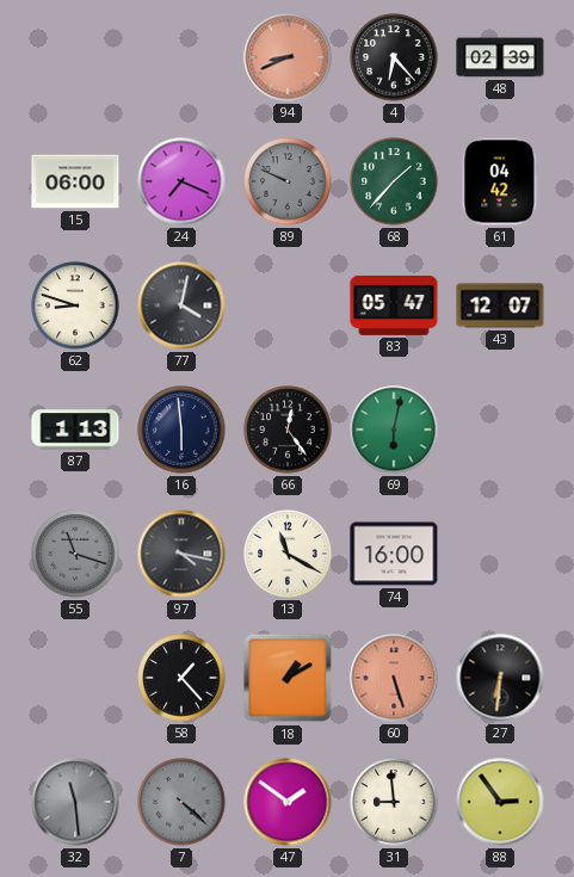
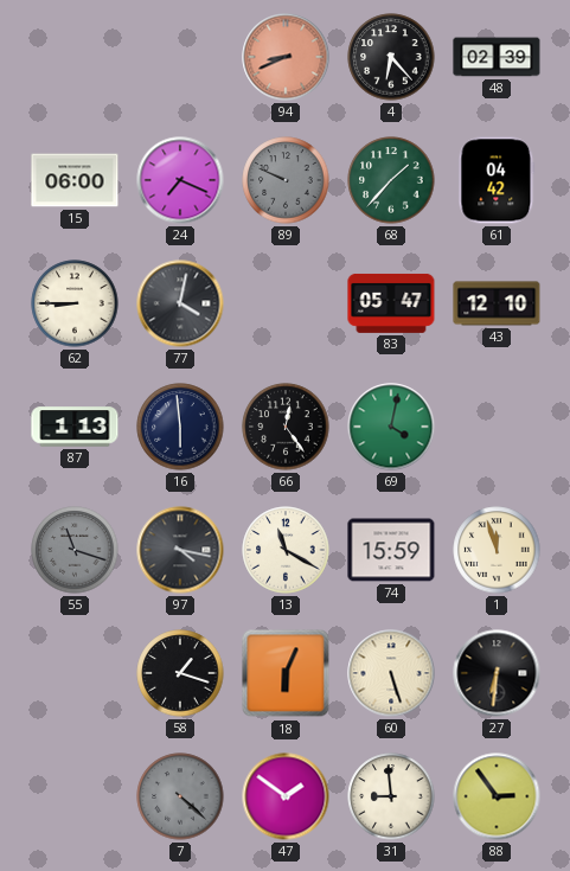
62: 8:48 -> 8:45
43: 12:07 -> 12:10
69: 6:02 -> 4:02
74: 16:00 -> 15:59
1: none -> 11:57
58: 1:23 -> 1:18
18: 1:10 -> 6:04
60 dial: salmon -> cream
32: 11:29 -> none
